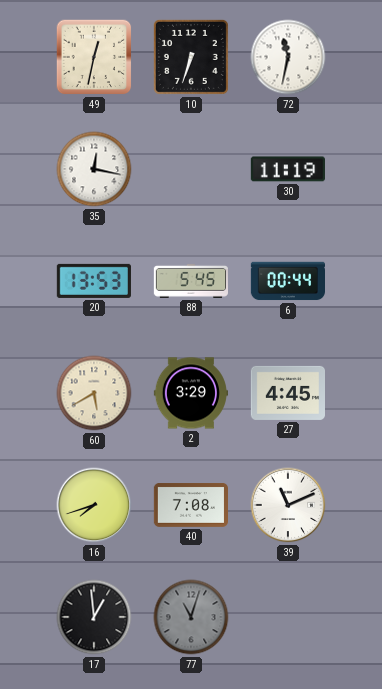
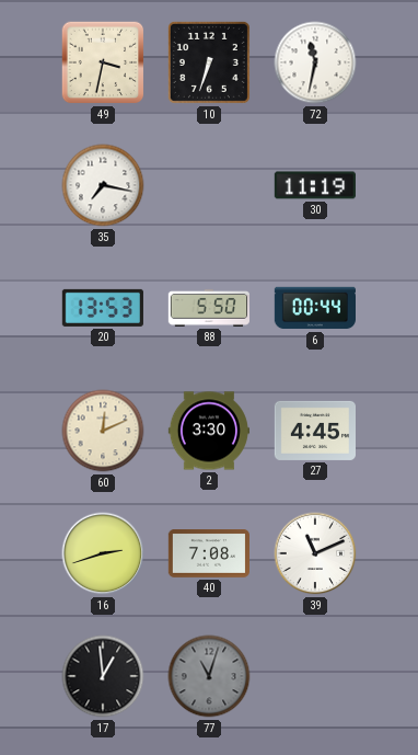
49: 12:32 -> 3:32
35: 12:17 -> 7:17
88: 5:45 -> 5:50
60: 5:40 -> 12:11
2: 3:29 -> 3:30
16: 7:42 -> 2:42
